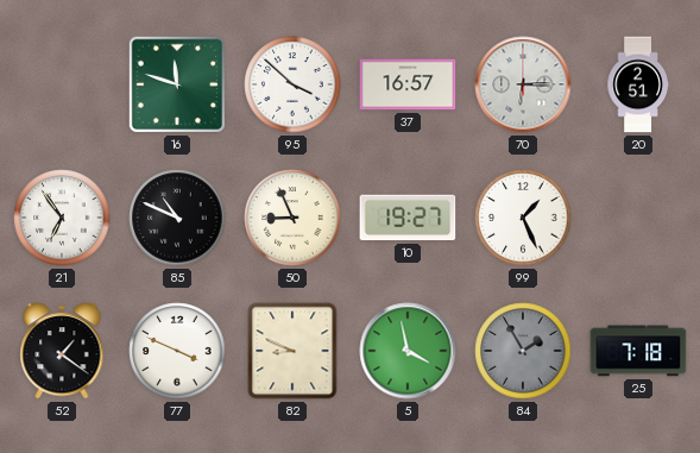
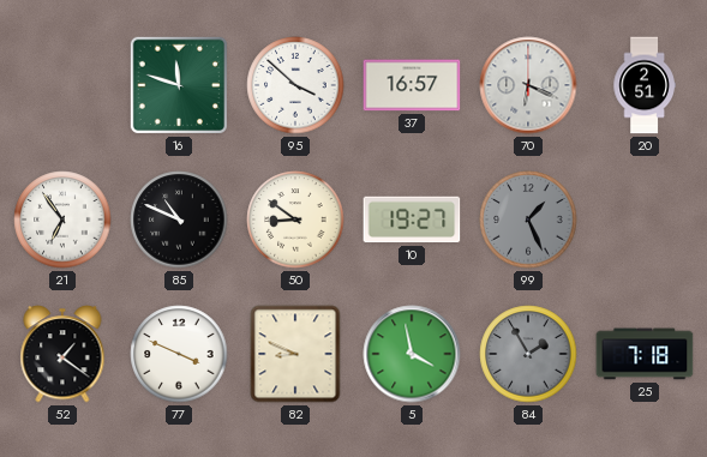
70: 6:15 -> 6:19
50: 8:56 -> 8:51
99 dial: white -> grey
